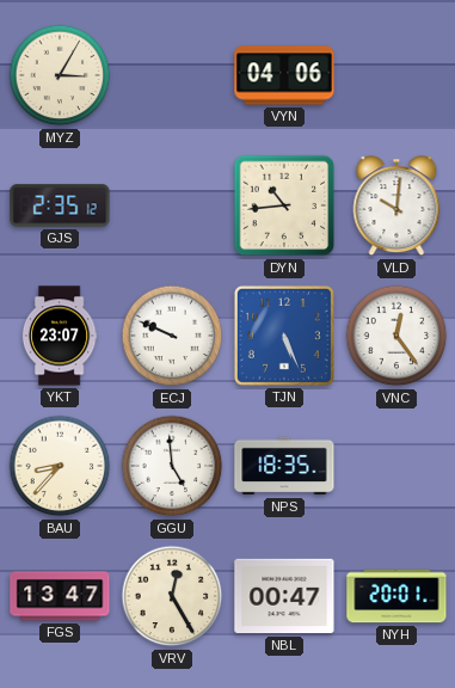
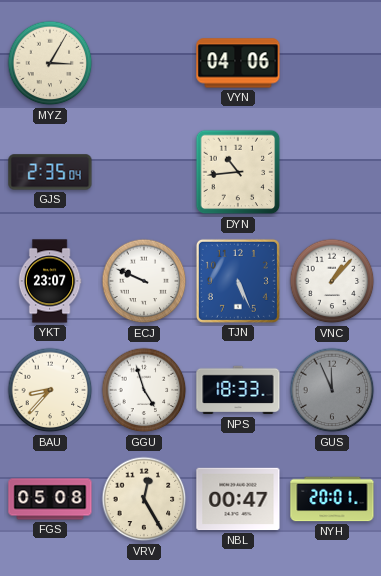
GJS: 2:35:12 -> 2:35:04
VLD: 10:01 -> none
VNC: 12:24 -> 1:07
GGU: 4:59 -> 4:57
NPS: 18:35 -> 18:33
GUS: none -> 11:56
FGS: 13:47 -> 05:08
